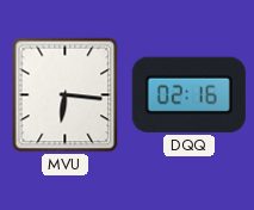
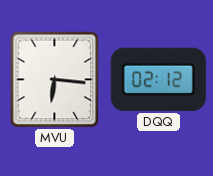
DQQ: 02:16 -> 02:12
